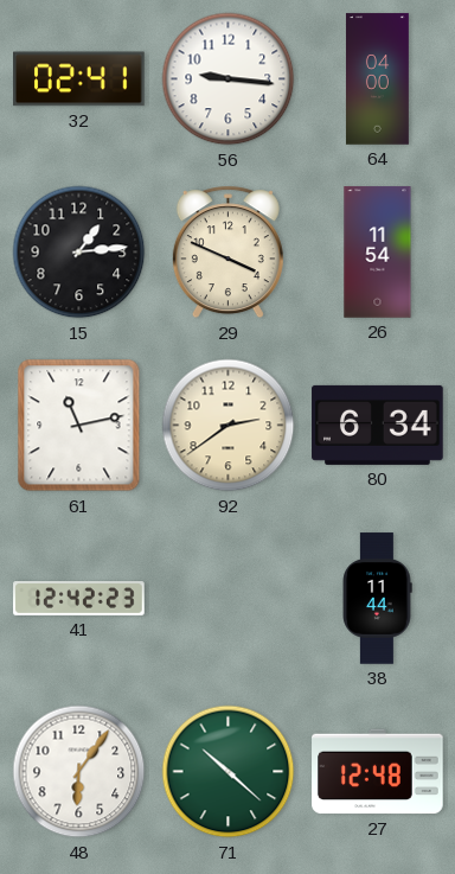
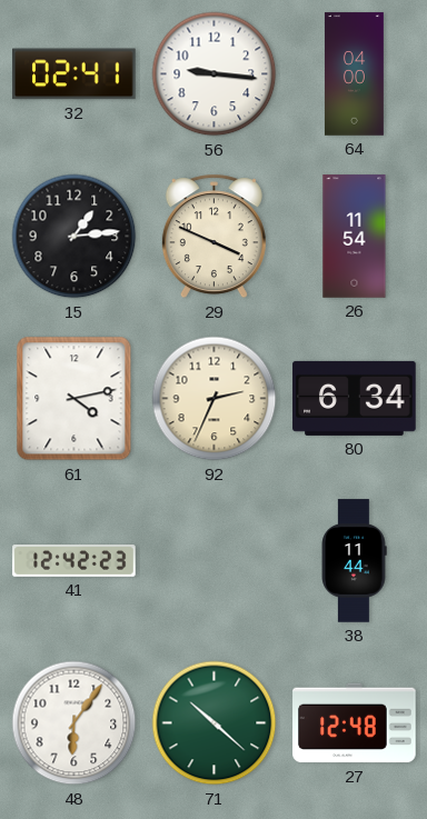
61: 11:13 -> 4:13
92: 2:39 -> 2:34
